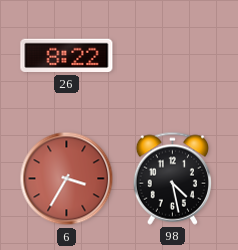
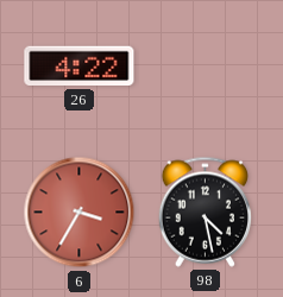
26: 8:22 -> 4:22
